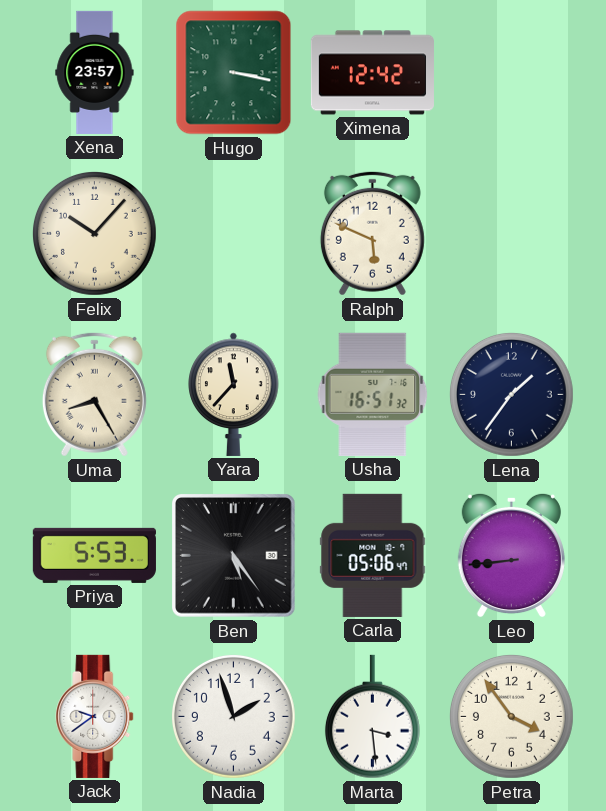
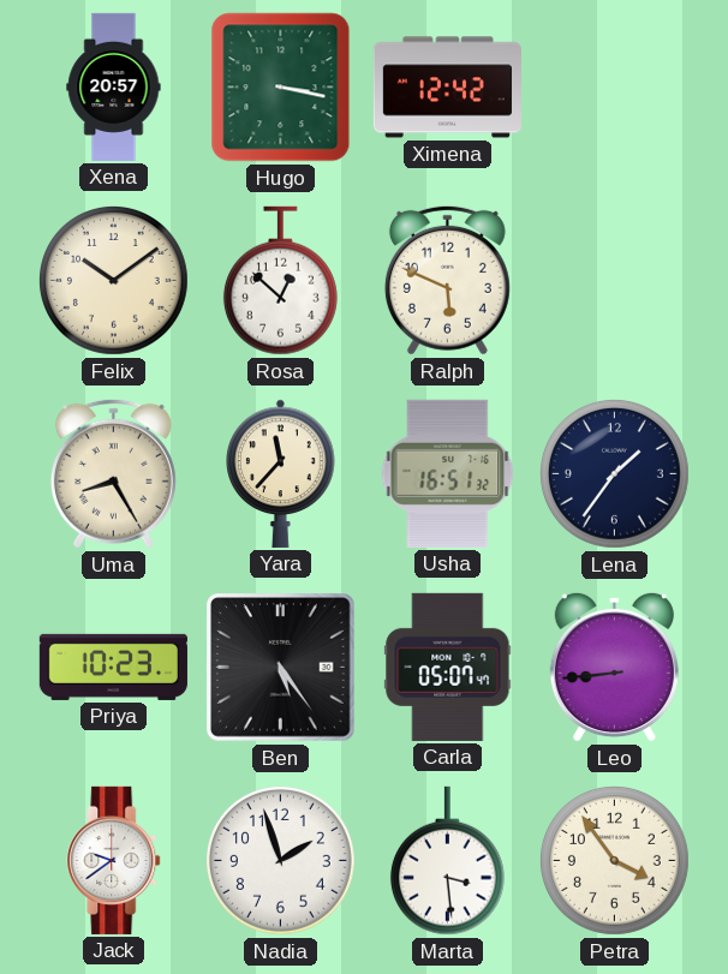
Xena: 23:57 -> 20:57
Felix: 10:07 -> 10:09
Rosa: none -> 12:52
Priya: 5:53 -> 10:23
Carla: 05:06 -> 05:07
